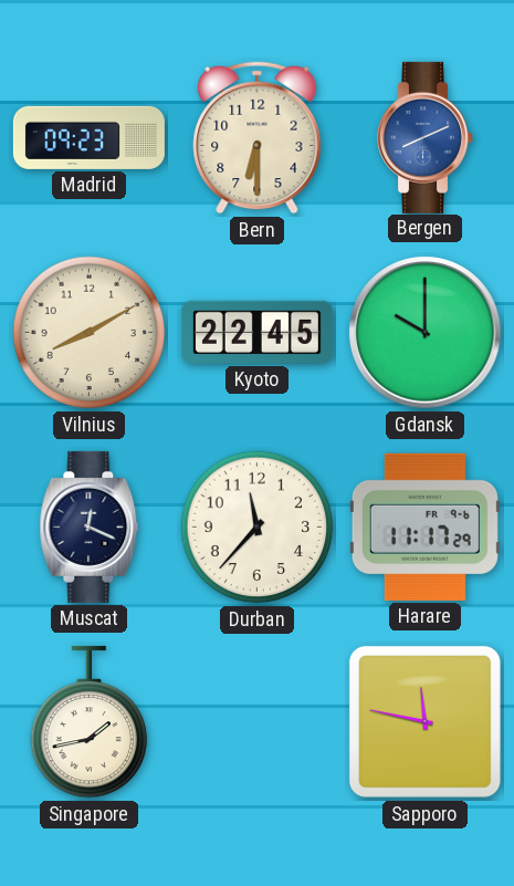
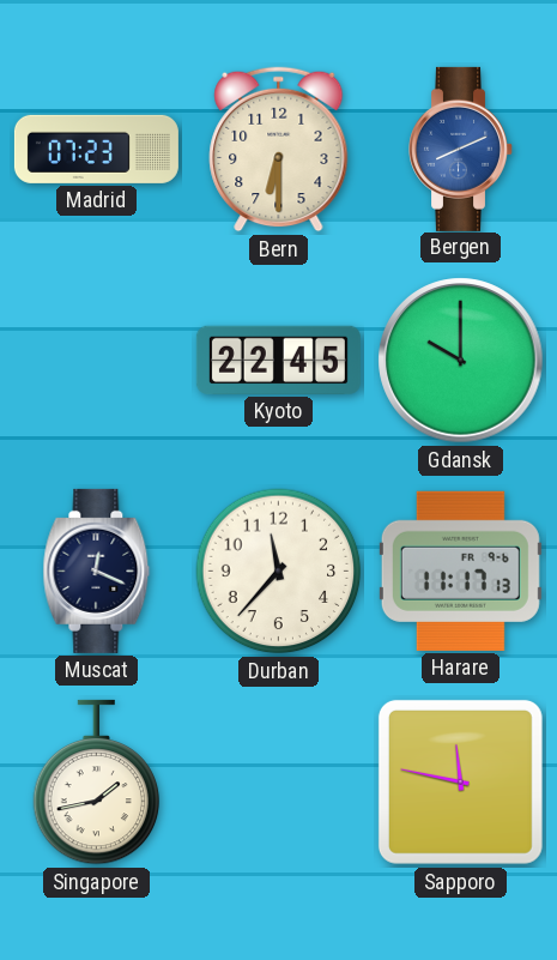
Madrid: 09:23 -> 07:23
Vilnius: 8:10 -> none
Harare: 11:17:29 -> 11:17:13
